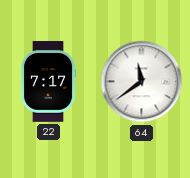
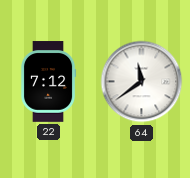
22: 7:17 -> 7:12
